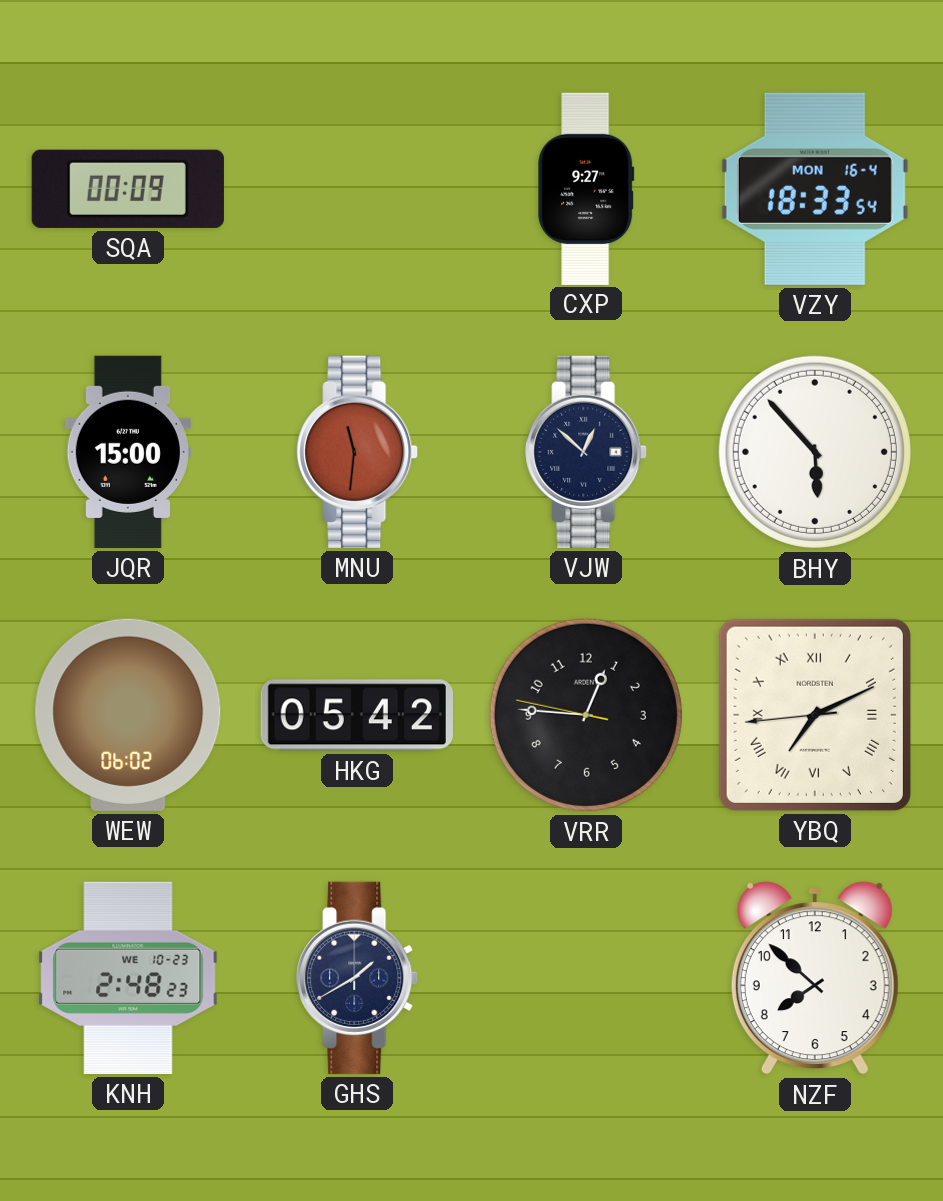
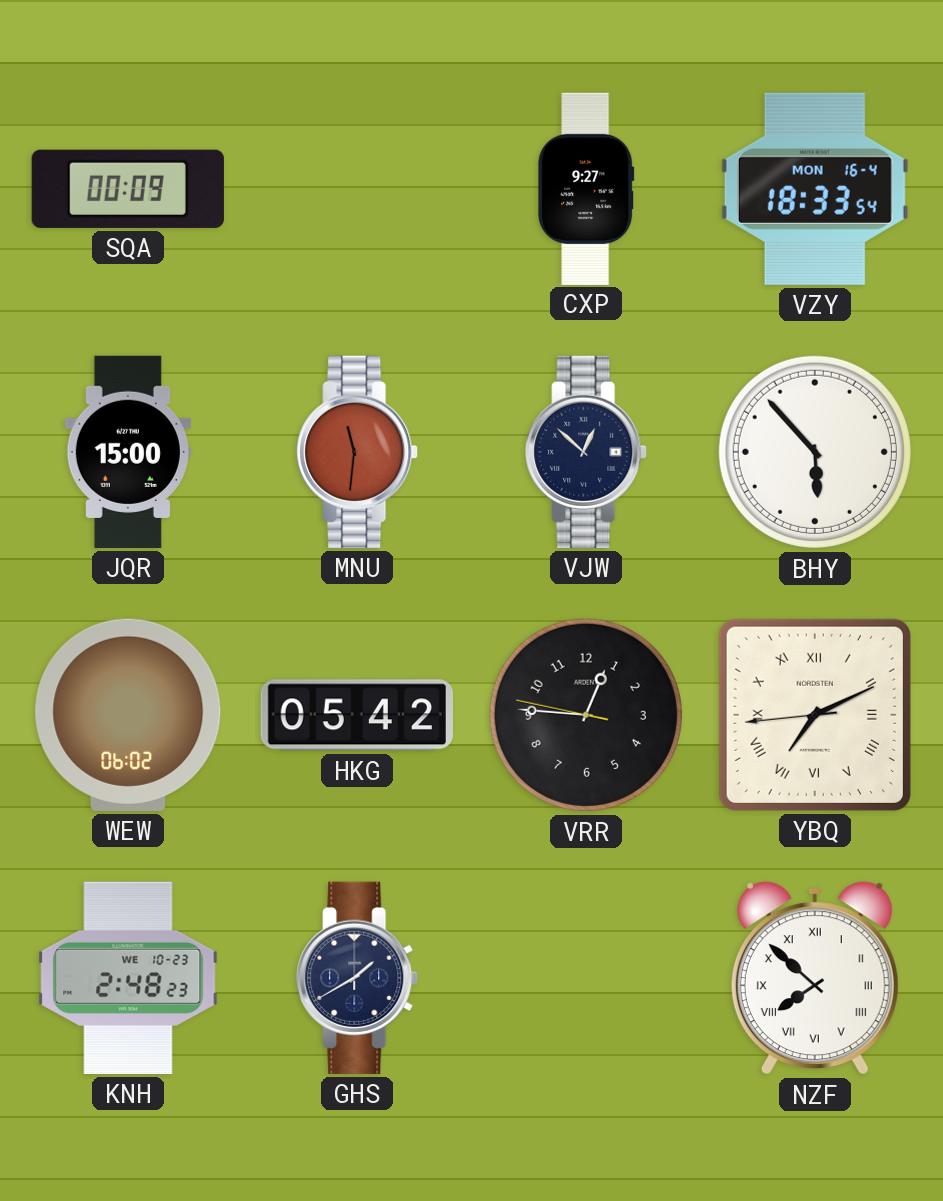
NZF numerals: Arabic -> Roman
